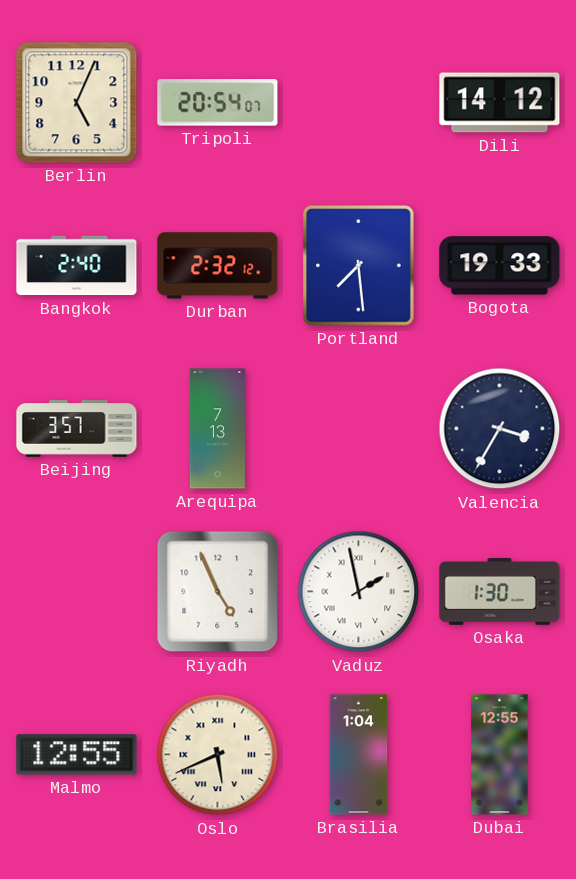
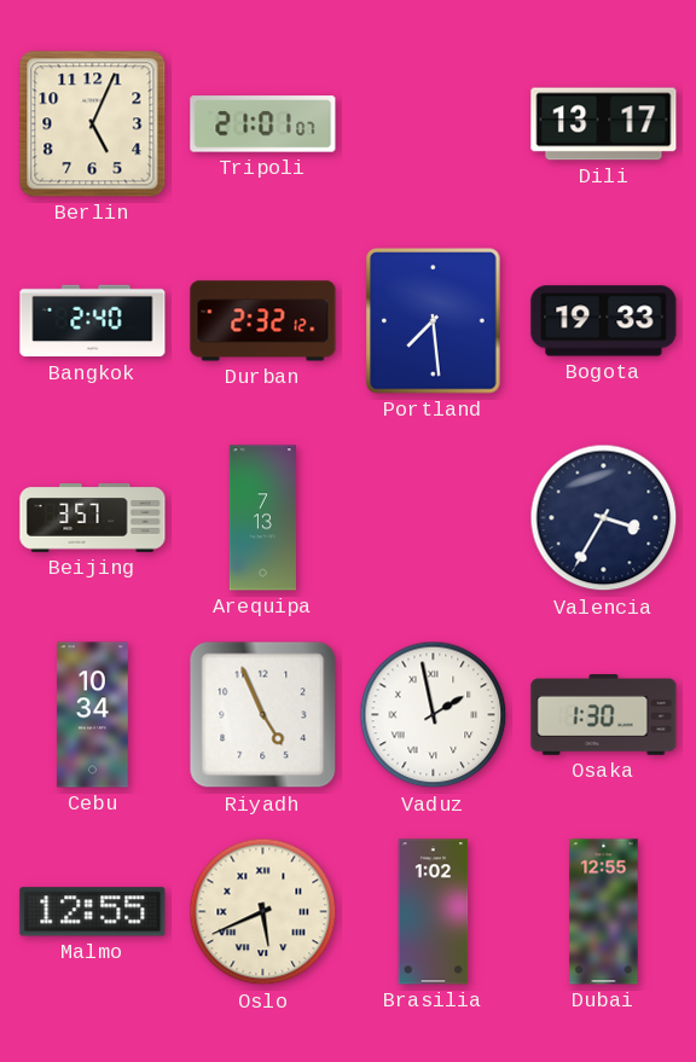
Tripoli: 20:54 -> 21:01
Dili: 14:12 -> 13:17
Cebu: none -> 10:34
Brasilia: 1:04 -> 1:02
